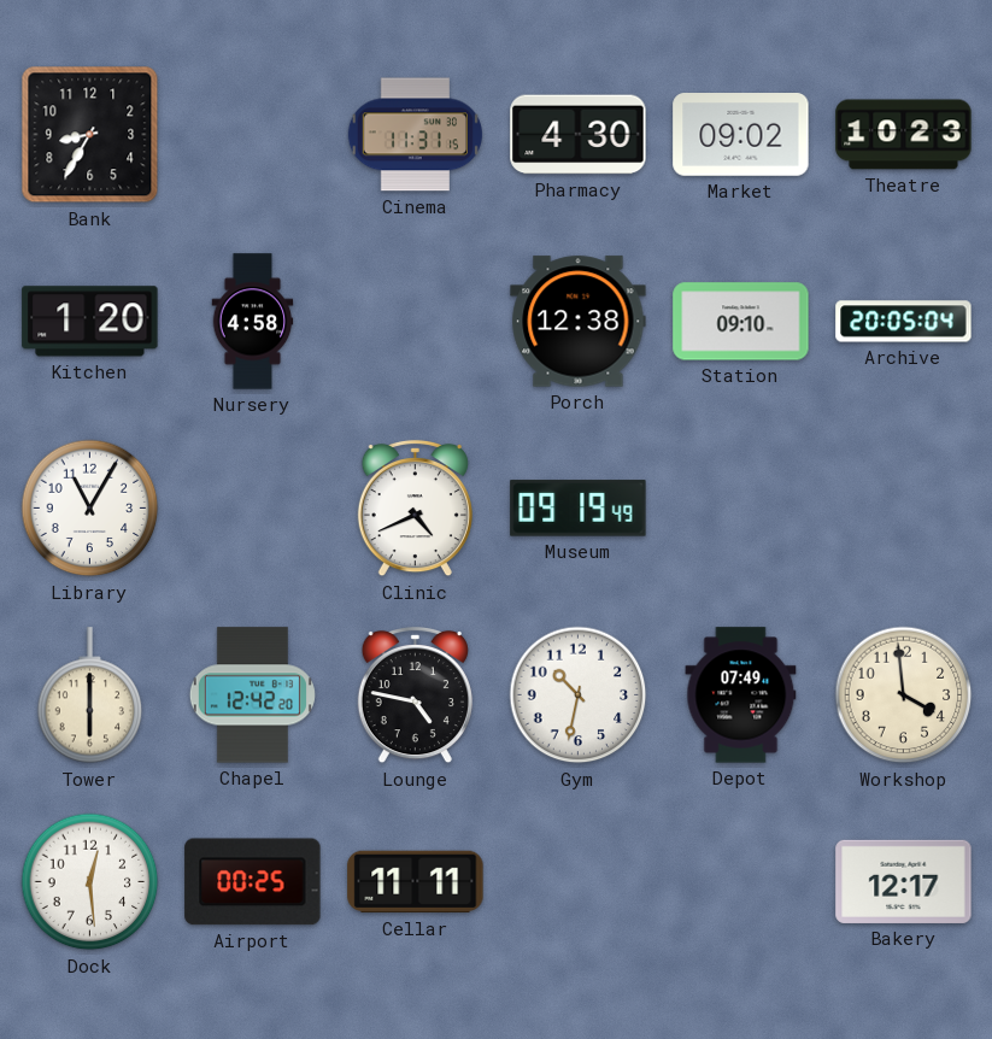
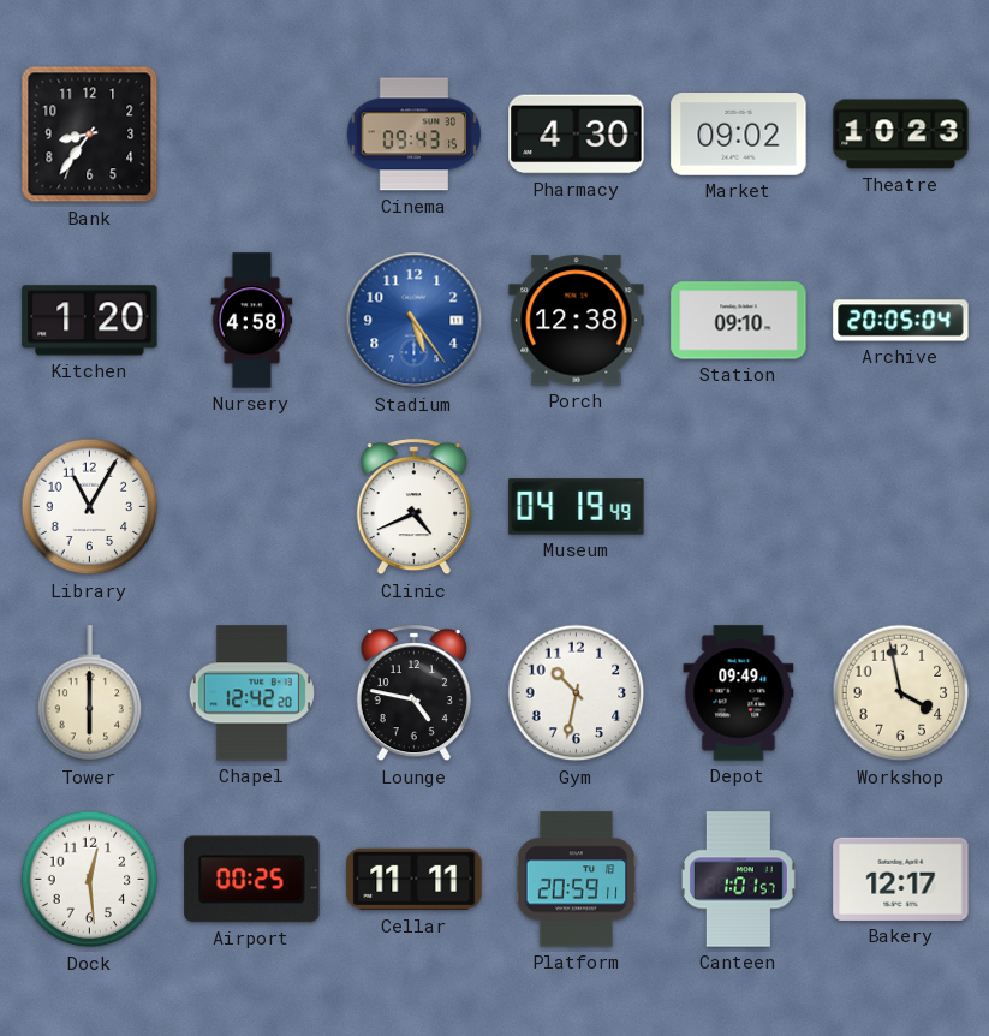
Bank: 8:35 -> 8:36
Cinema: 11:31 -> 09:43
Stadium: none -> 5:24
Museum: 09:19 -> 04:19
Depot: 07:49 -> 09:49
Workshop: 3:59 -> 3:58
Platform: none -> 20:59
Canteen: none -> 1:01
